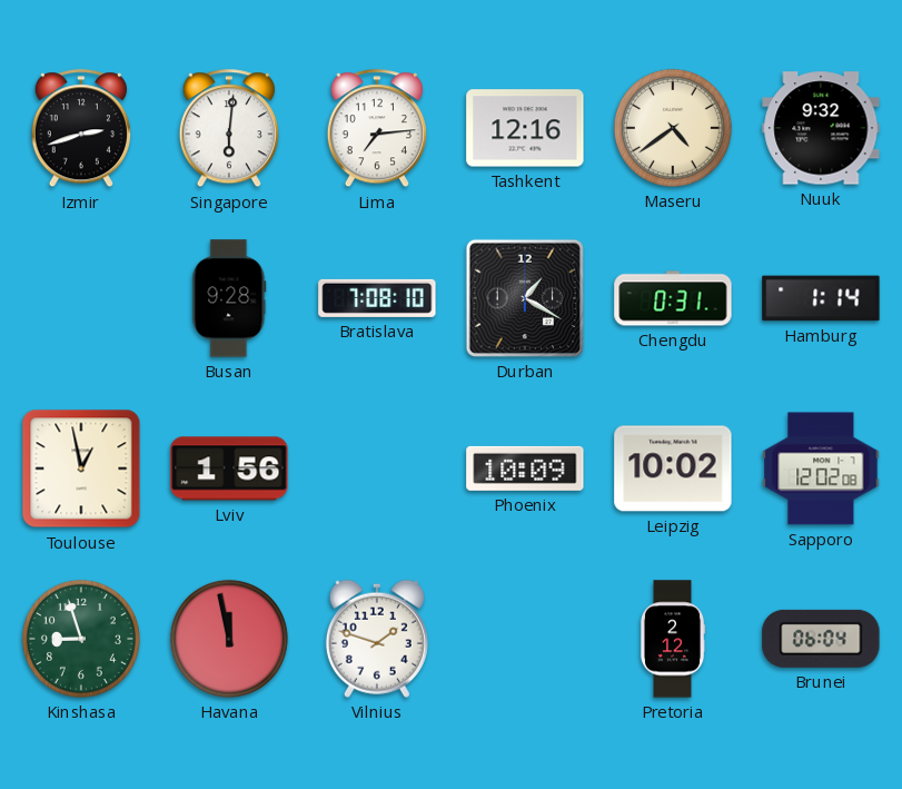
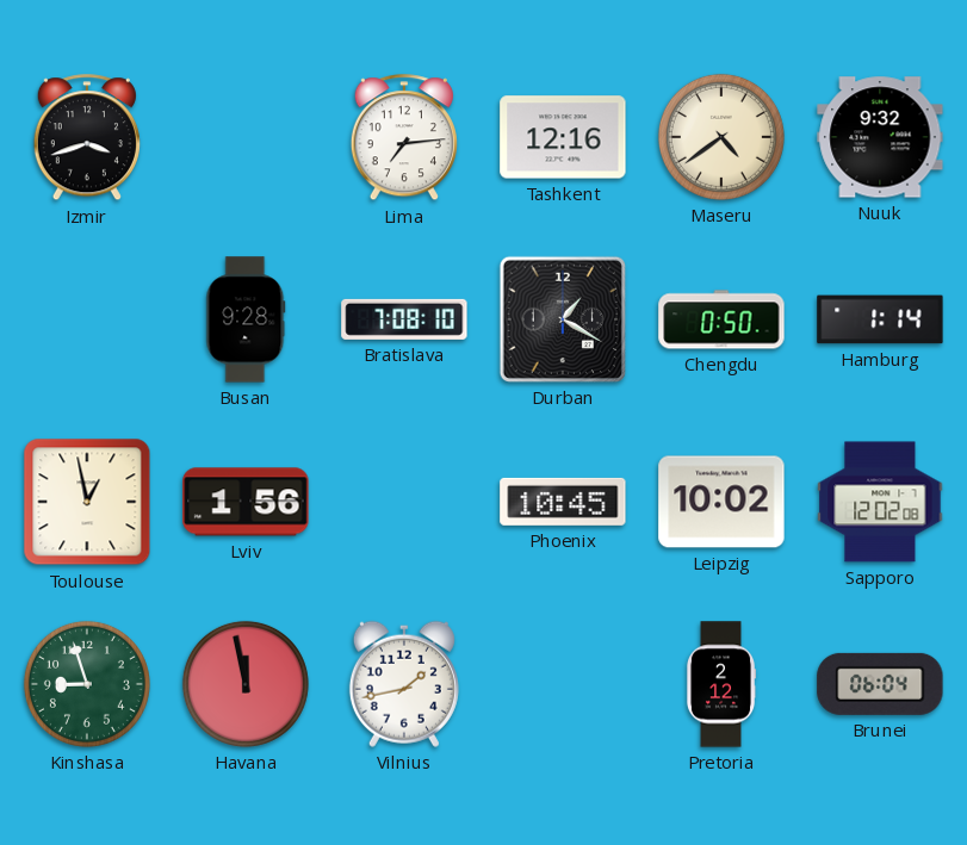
Izmir: 2:42 -> 3:42
Singapore: 6:01 -> none
Chengdu: 0:31 -> 0:50
Phoenix: 10:09 -> 10:45
Vilnius: 1:48 -> 1:43
